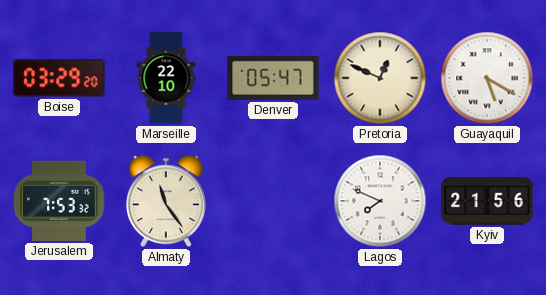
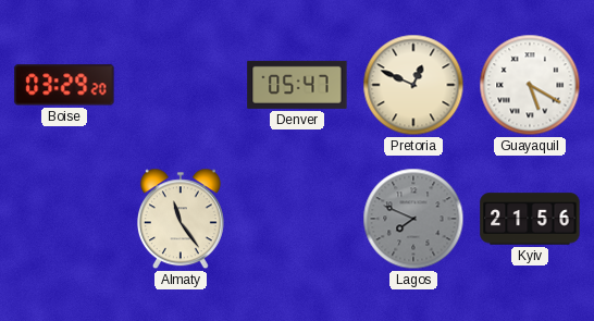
Marseille: 22:10 -> none
Jerusalem: 7:53 -> none
Lagos dial: white -> grey
